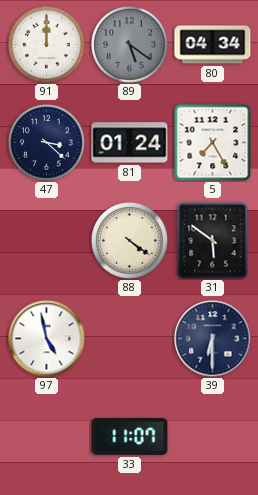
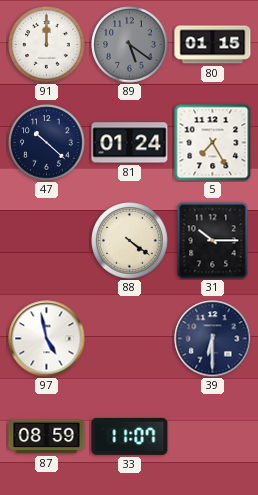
80: 04:34 -> 01:15
47: 3:22 -> 10:22
31: 5:51 -> 10:15
87: none -> 08:59
